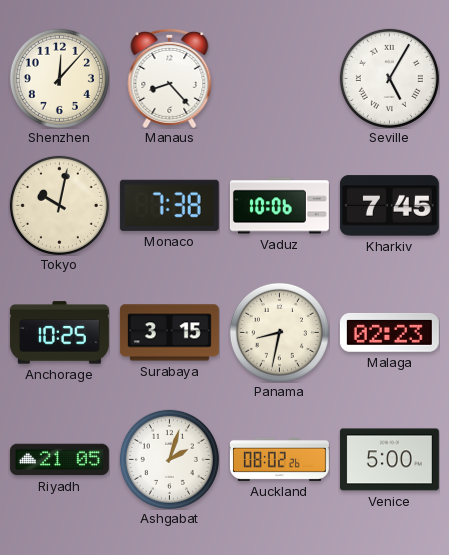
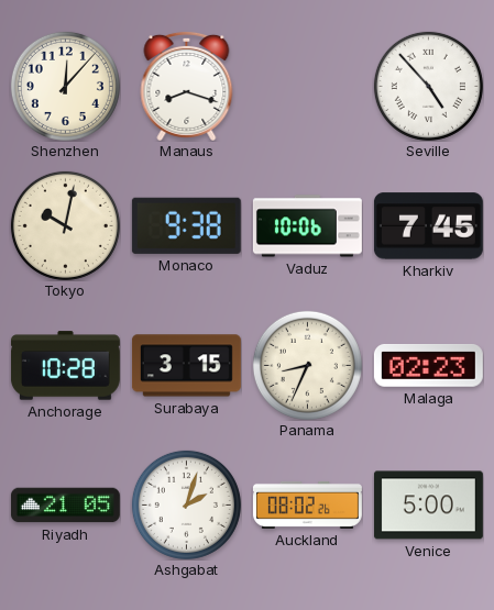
Manaus: 8:23 -> 8:18
Seville: 5:05 -> 4:53
Monaco: 7:38 -> 9:38
Anchorage: 10:25 -> 10:28
Panama: 8:32 -> 8:34
